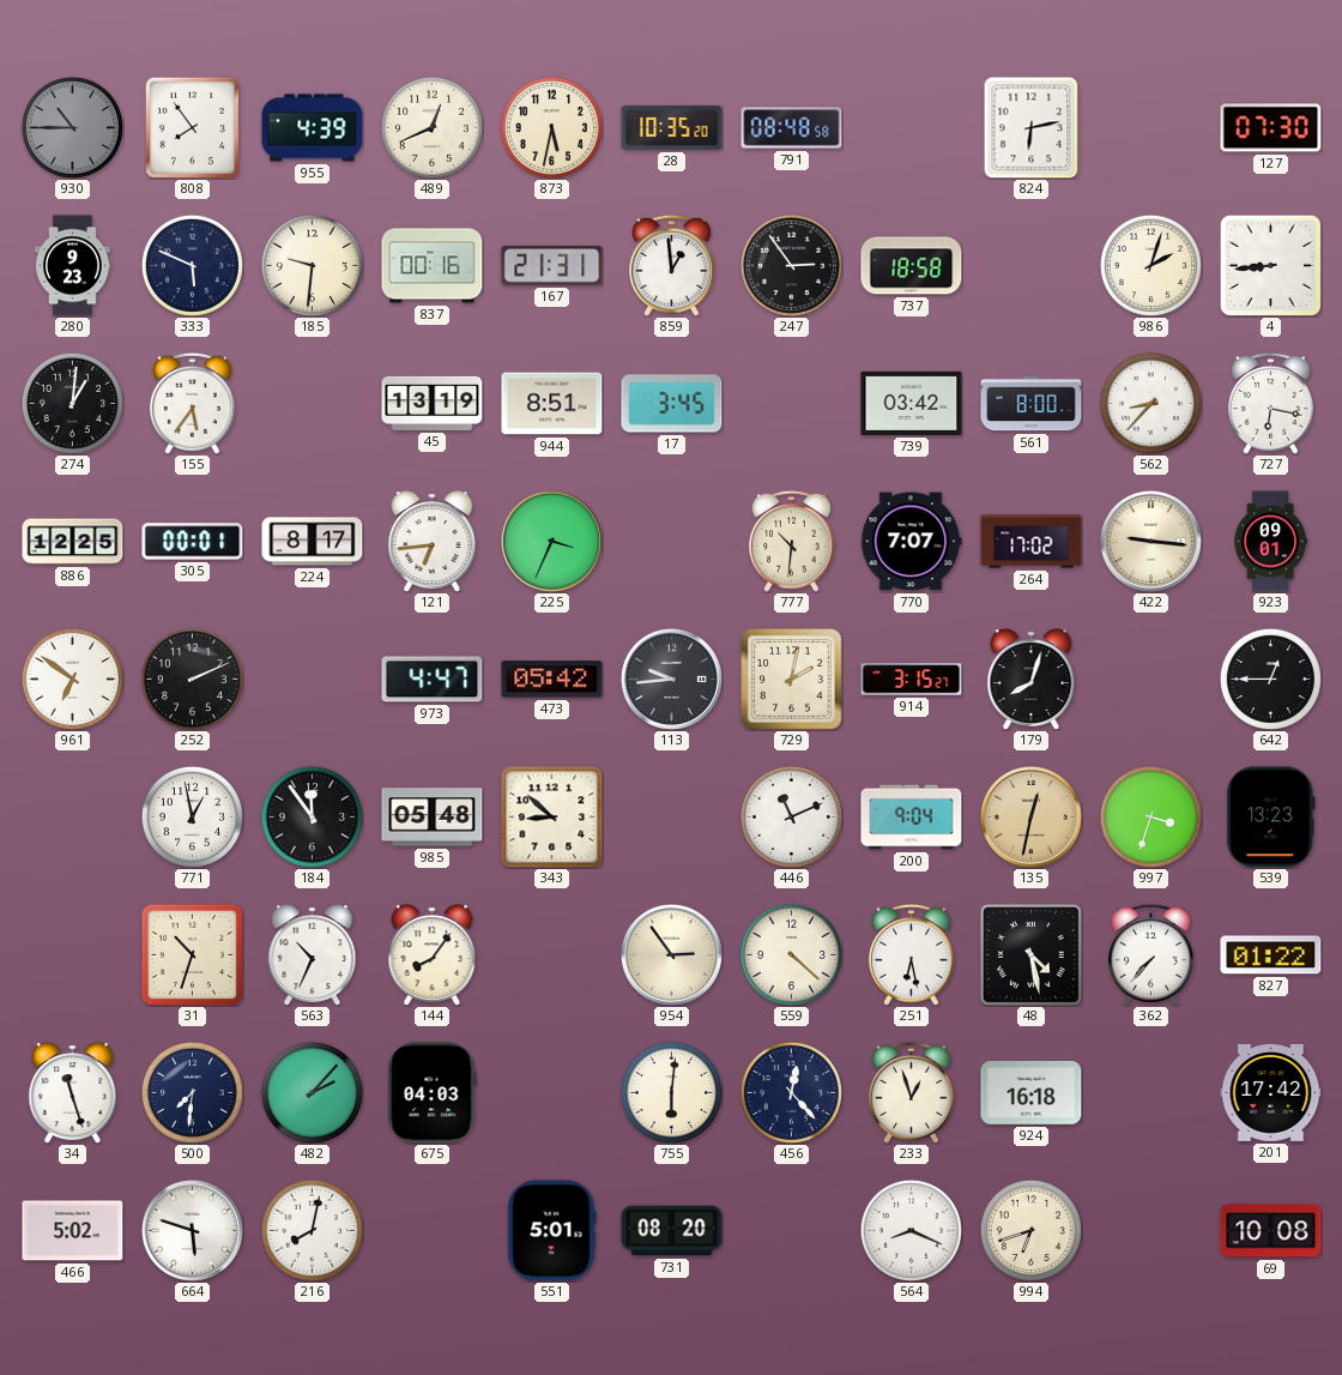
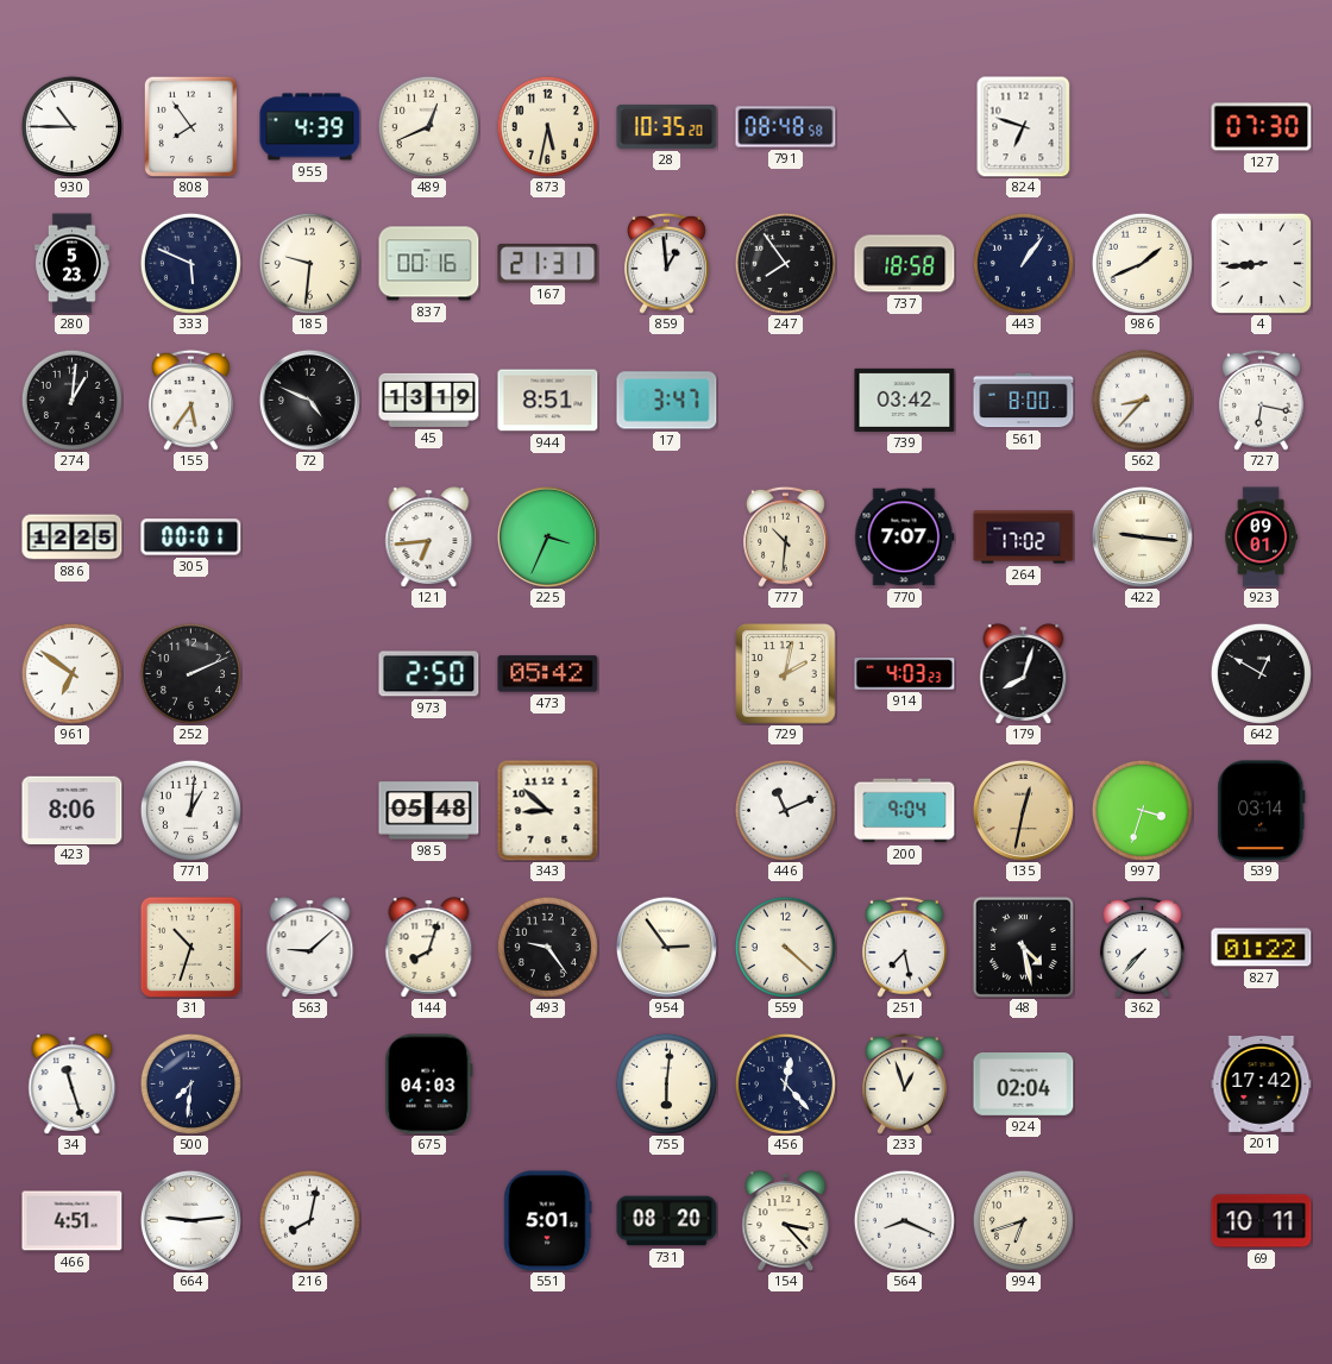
930 dial: grey -> white
824: 6:13 -> 6:48
280: 9:23 -> 5:23
247: 2:54 -> 7:54
443: none -> 1:06
986: 2:03 -> 1:41
72: none -> 4:49
17: 3:45 -> 3:47
224: 8:17 -> none
973: 4:47 -> 2:50
113: 9:44 -> none
914: 3:15 -> 4:03
642: 12:45 -> 12:50
423: none -> 8:06
771: 12:58 -> 1:01
184: 11:54 -> none
539: 13:23 -> 03:14
563: 10:34 -> 9:08
144: 8:06 -> 8:03
493: none -> 9:24
251: 6:28 -> 7:28
482: 2:07 -> none
924: 16:18 -> 02:04
466: 5:02 -> 4:51
664: 5:48 -> 9:14
154: none -> 3:23
69: 10:08 -> 10:11
